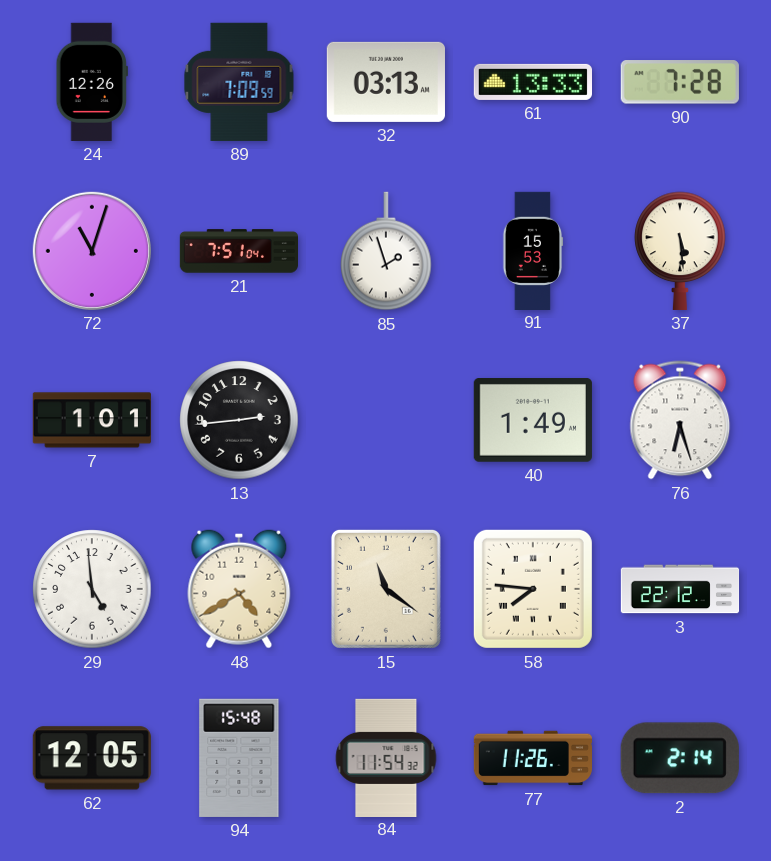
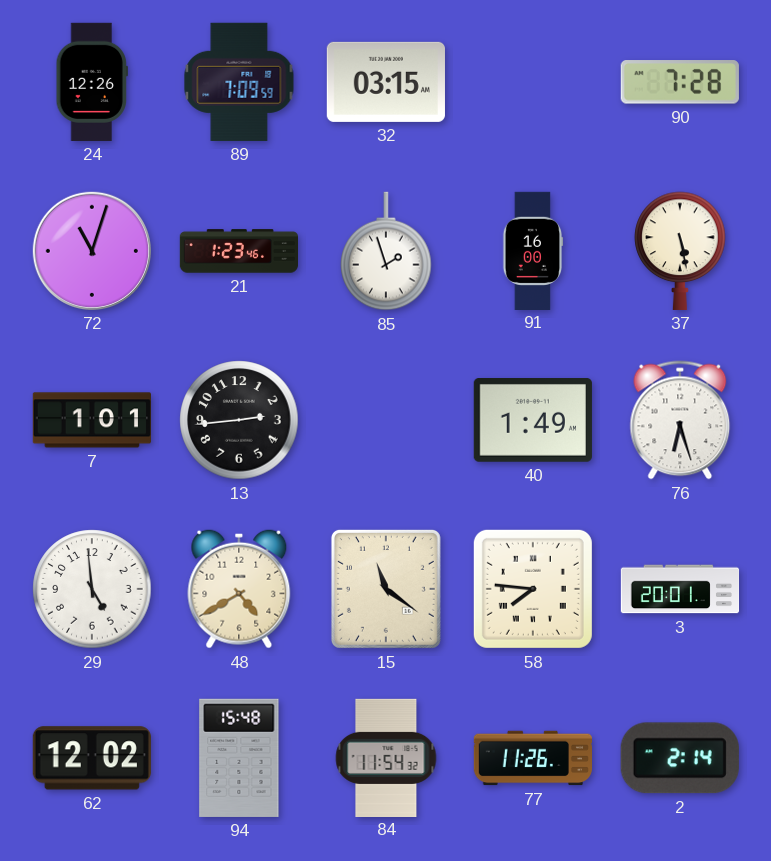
32: 03:13 -> 03:15
61: 13:33 -> none
21: 7:51 -> 1:23
91: 15:53 -> 16:00
37: 5:29 -> 5:28
3: 22:12 -> 20:01
62: 12:05 -> 12:02
